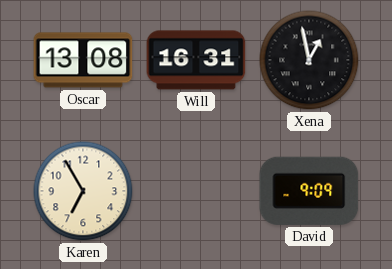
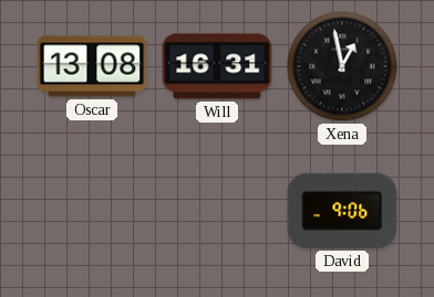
Karen: 6:55 -> none
David: 9:09 -> 9:06
